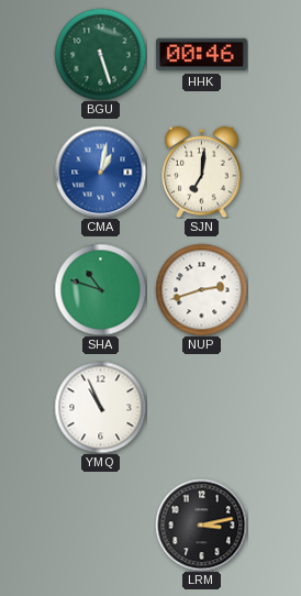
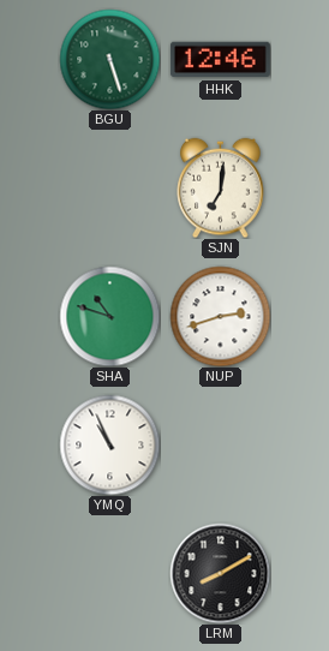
HHK: 00:46 -> 12:46
CMA: 1:02 -> none
LRM: 3:13 -> 8:10
